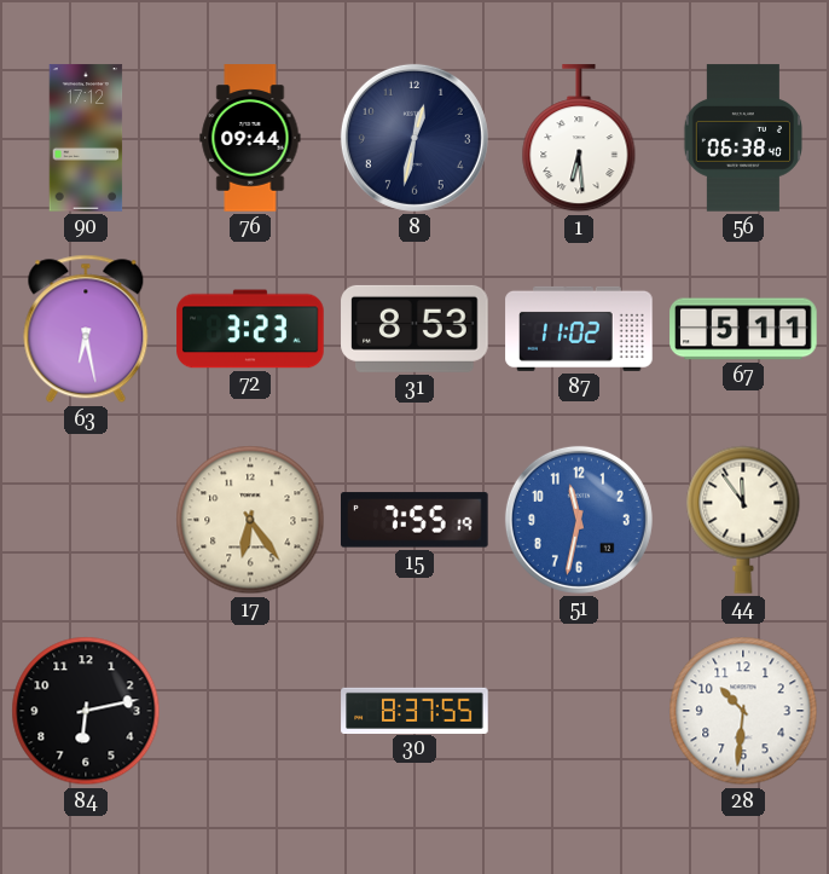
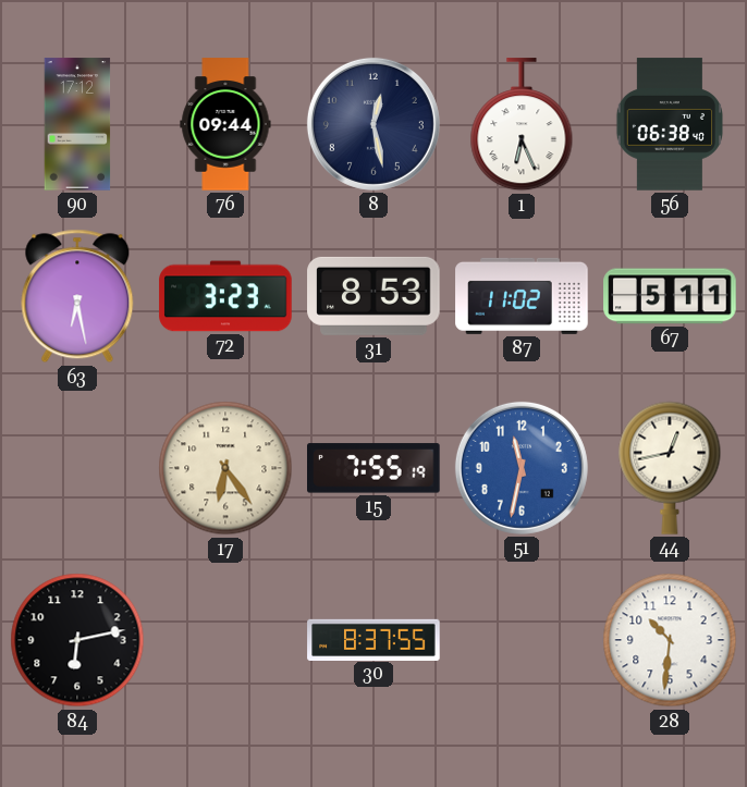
8: 12:32 -> 12:28
1: 6:29 -> 6:26
44: 11:54 -> 12:43
